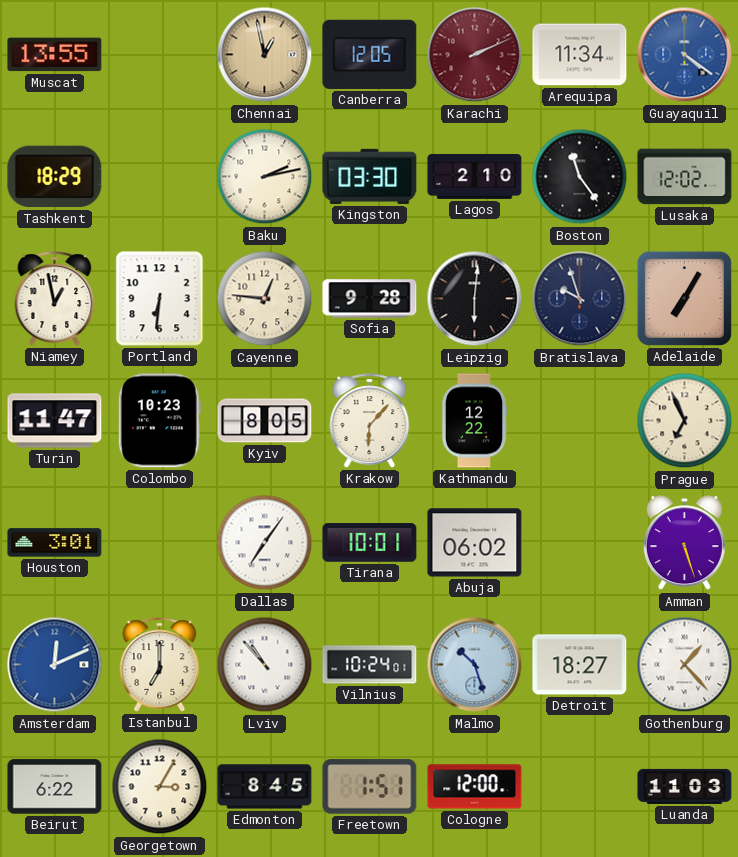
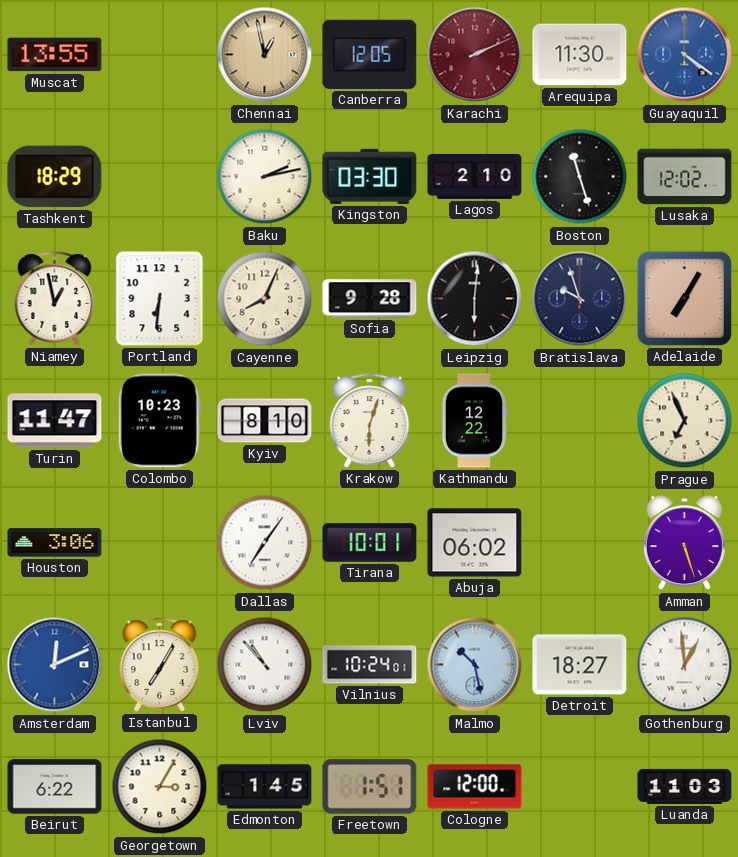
Arequipa: 11:34 -> 11:30
Boston: 11:24 -> 11:27
Cayenne: 12:46 -> 8:04
Kyiv: 8:05 -> 8:10
Krakow: 6:07 -> 6:03
Houston: 3:01 -> 3:06
Istanbul: 7:00 -> 7:05
Malmo: 10:27 -> 10:28
Gothenburg: 1:23 -> 12:59
Edmonton: 8:45 -> 1:45
